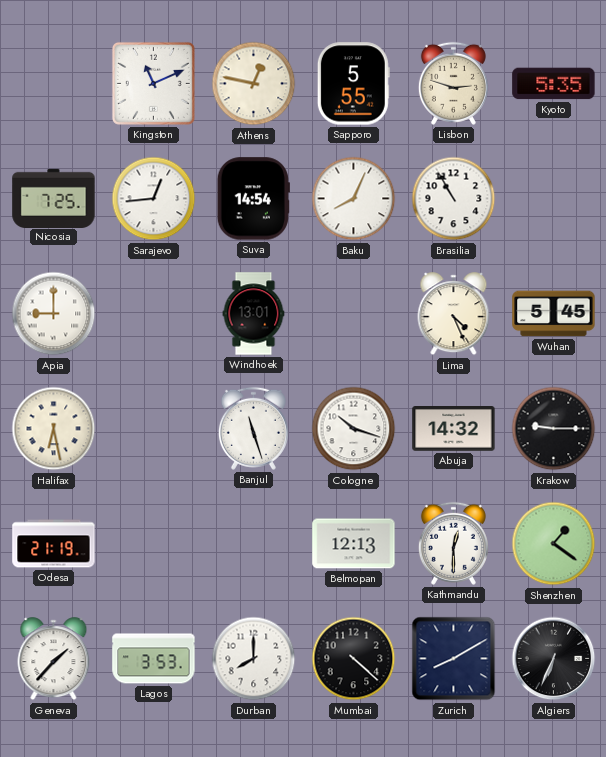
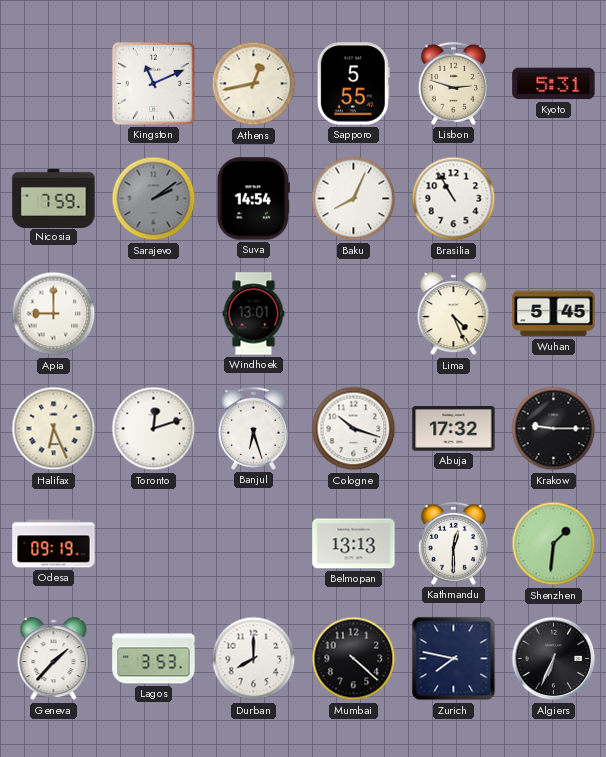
Athens: 12:47 -> 12:43
Kyoto: 5:35 -> 5:31
Nicosia: 7:25 -> 7:59
Sarajevo: 12:44 -> 2:09
Sarajevo dial: white -> grey
Halifax: 6:28 -> 6:26
Toronto: none -> 12:12
Banjul: 11:27 -> 6:27
Abuja: 14:32 -> 17:32
Odesa: 21:19 -> 09:19
Belmopan: 12:13 -> 13:13
Shenzhen: 1:21 -> 1:31
Zurich: 8:10 -> 7:47
